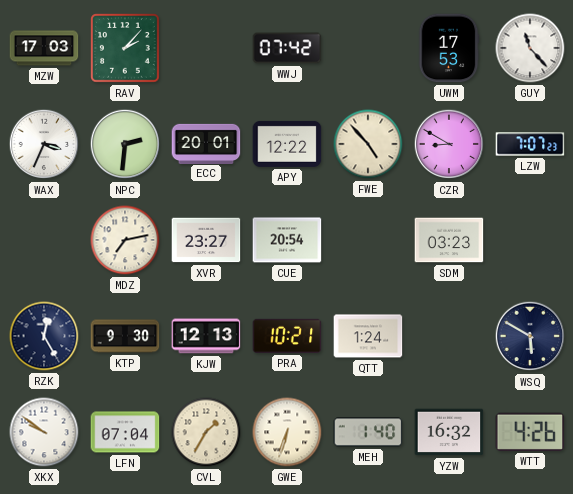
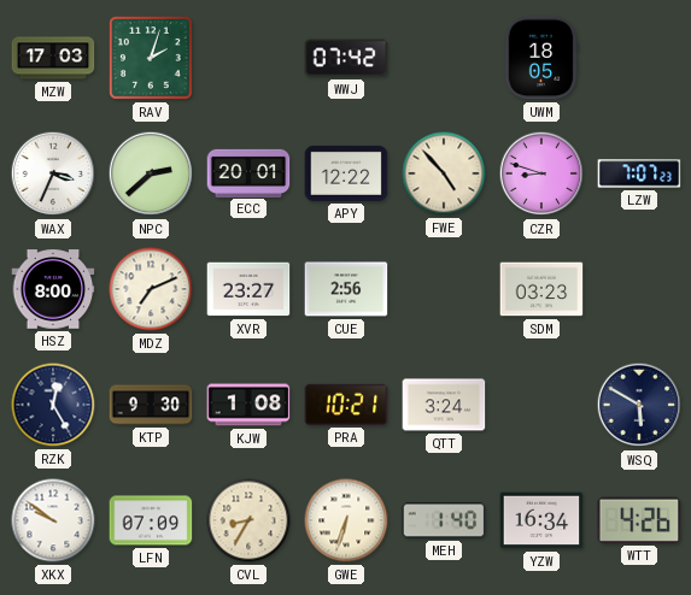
RAV: 2:07 -> 2:03
UWM: 17:53 -> 18:05
GUY: 11:23 -> none
NPC: 2:31 -> 2:38
CZR: 8:50 -> 8:48
HSZ: none -> 8:00
MDZ: 7:13 -> 7:11
CUE: 20:54 -> 2:56
KJW: 12:13 -> 1:08
QTT: 1:24 -> 3:24
LFN: 07:04 -> 07:09
CVL: 1:35 -> 8:35
YZW: 16:32 -> 16:34
